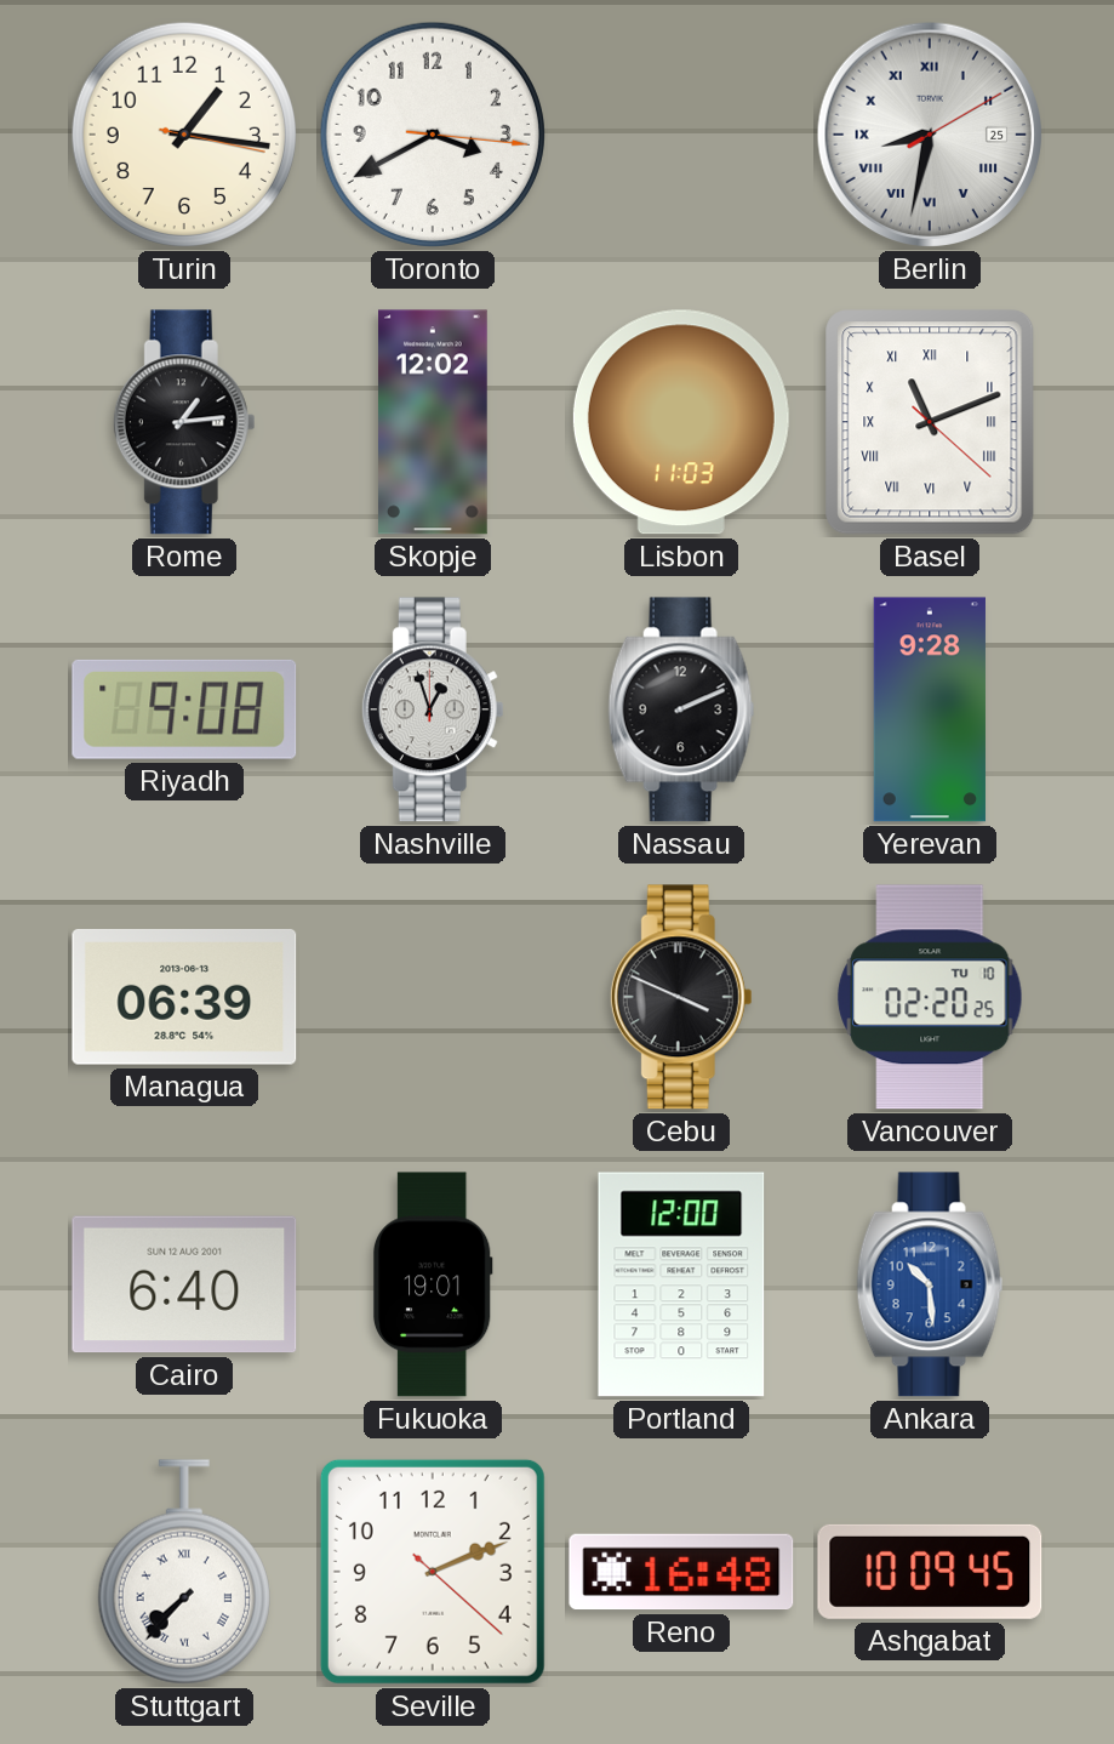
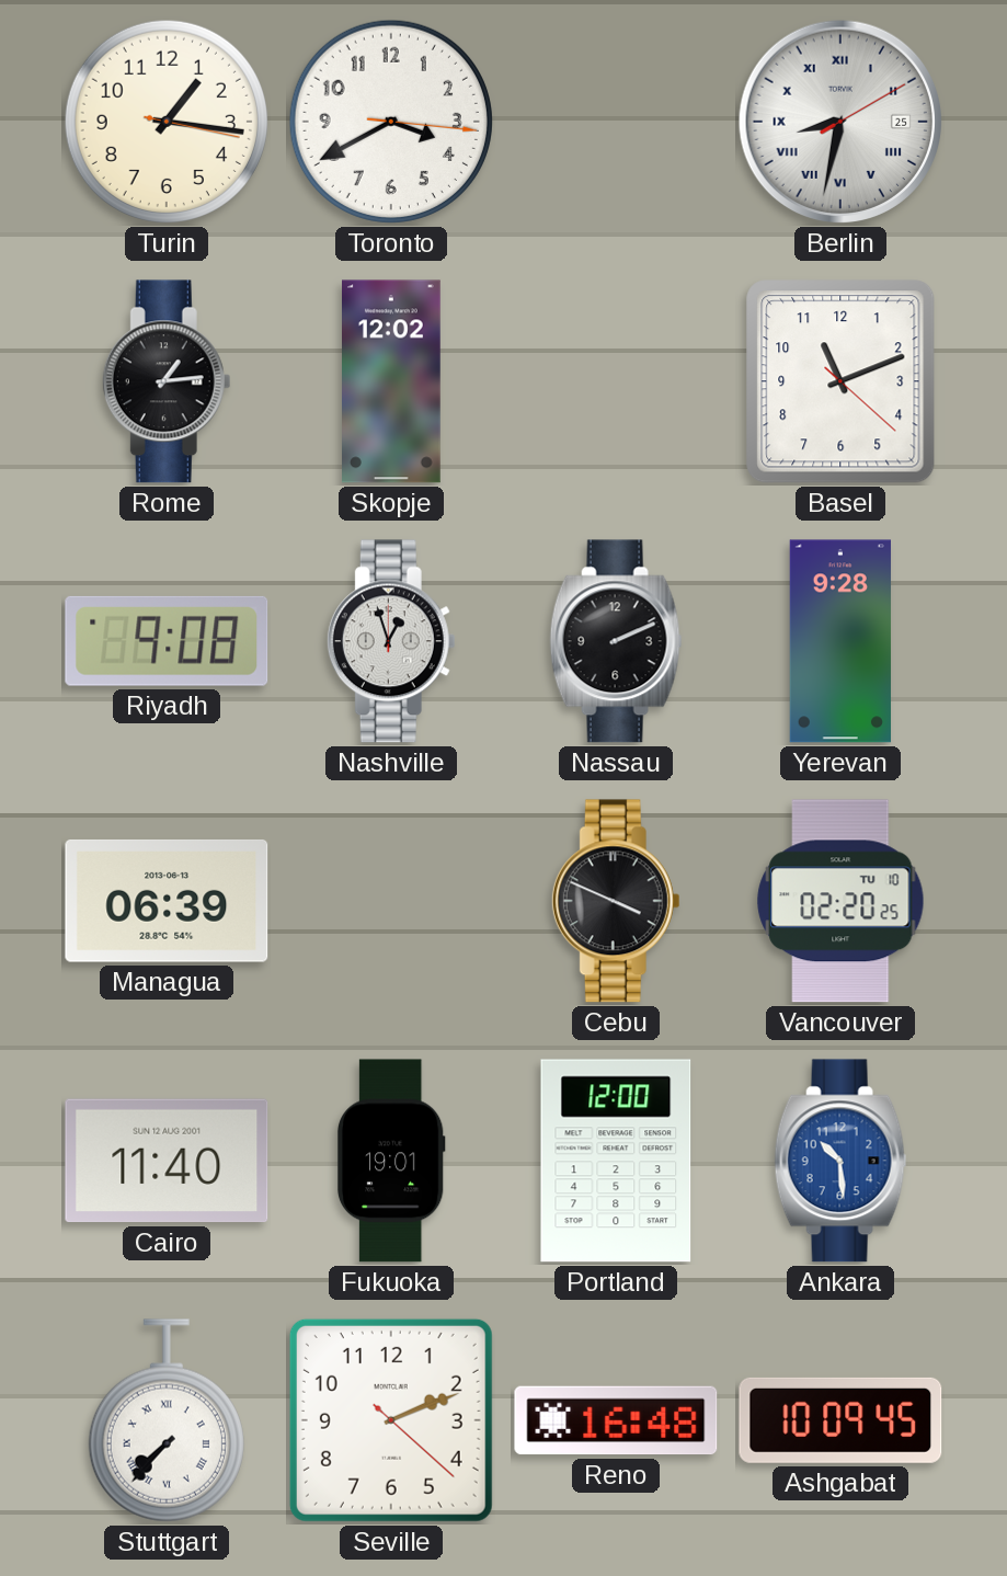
Lisbon: 11:03 -> none
Basel numerals: Roman -> Arabic
Cairo: 6:40 -> 11:40
